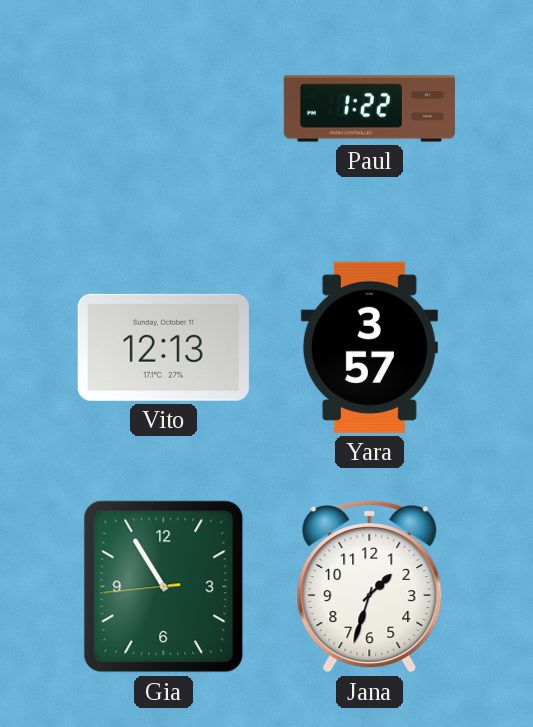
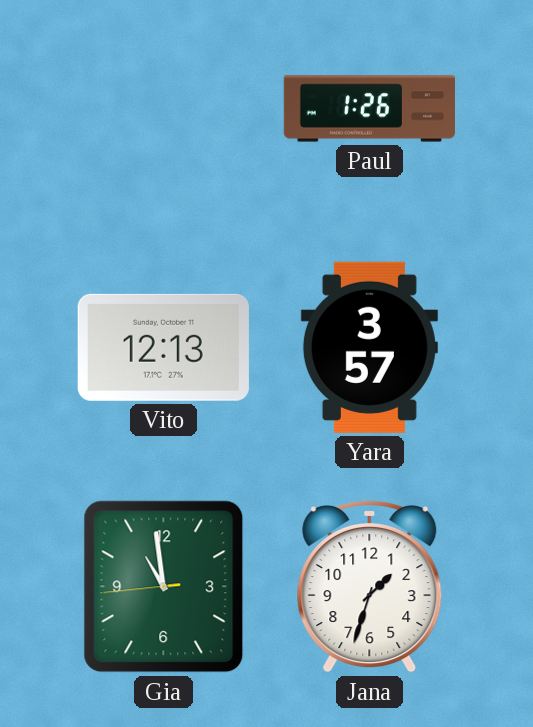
Paul: 1:22 -> 1:26
Gia: 10:54 -> 10:58
